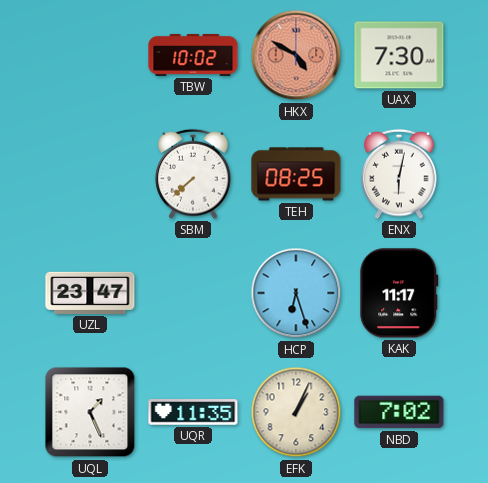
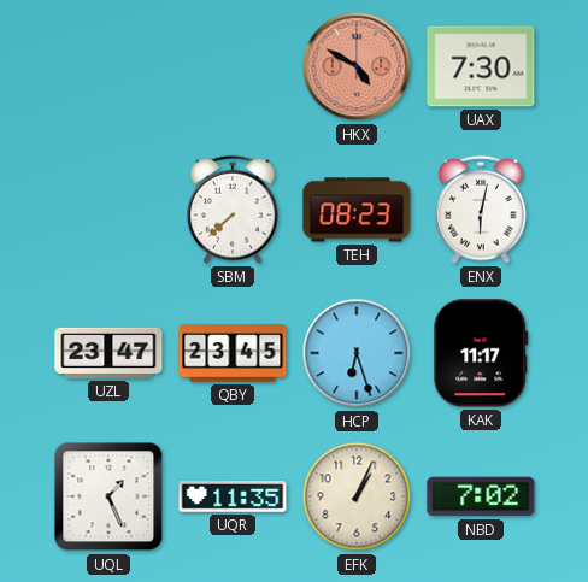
TBW: 10:02 -> none
TEH: 08:25 -> 08:23
QBY: none -> 23:45
